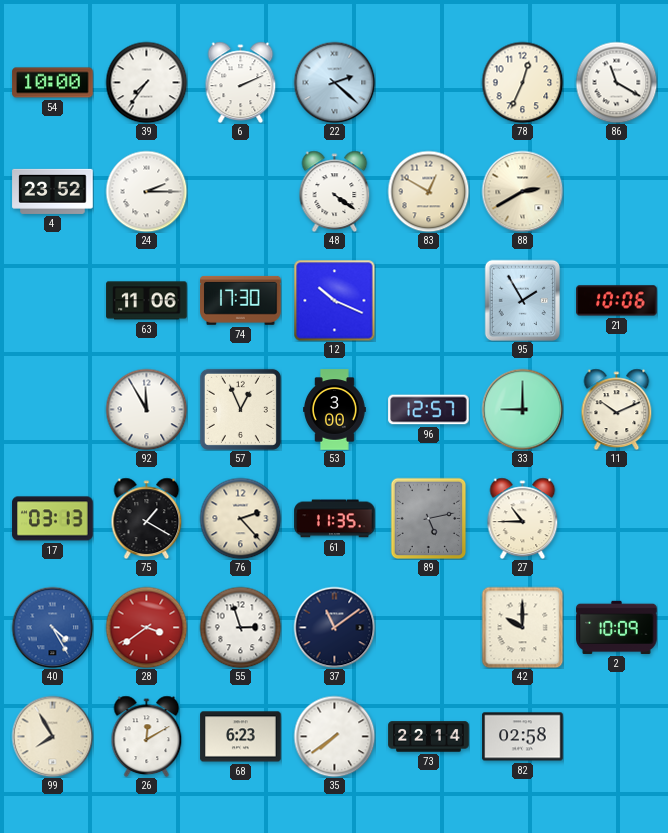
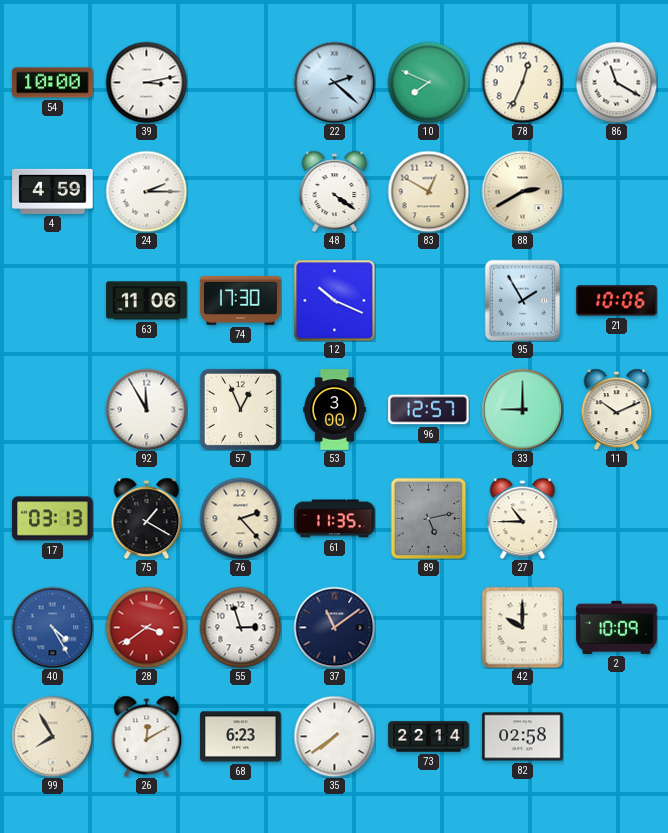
39: 7:36 -> 3:13
6: 2:11 -> none
10: none -> 7:49
4: 23:52 -> 4:59
